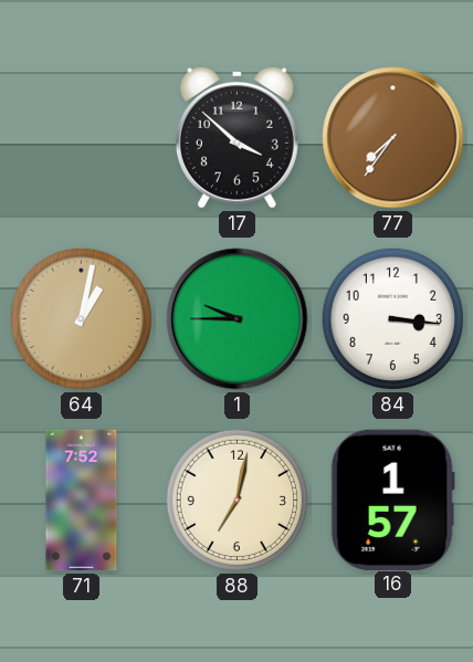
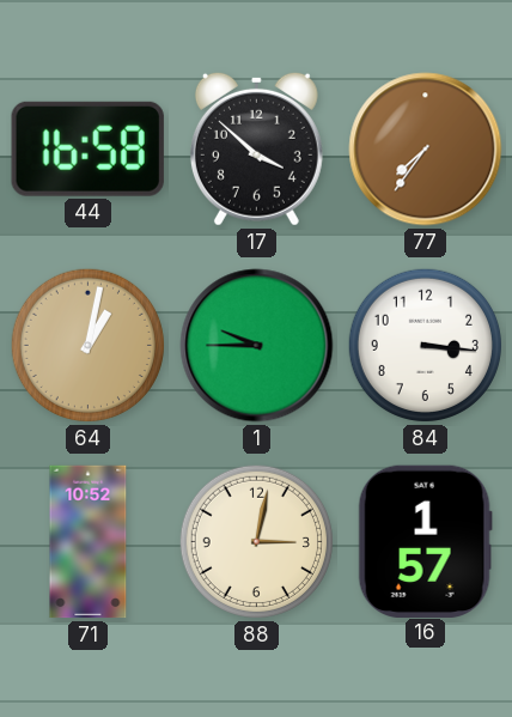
44: none -> 16:58
71: 7:52 -> 10:52
88: 7:02 -> 3:02
